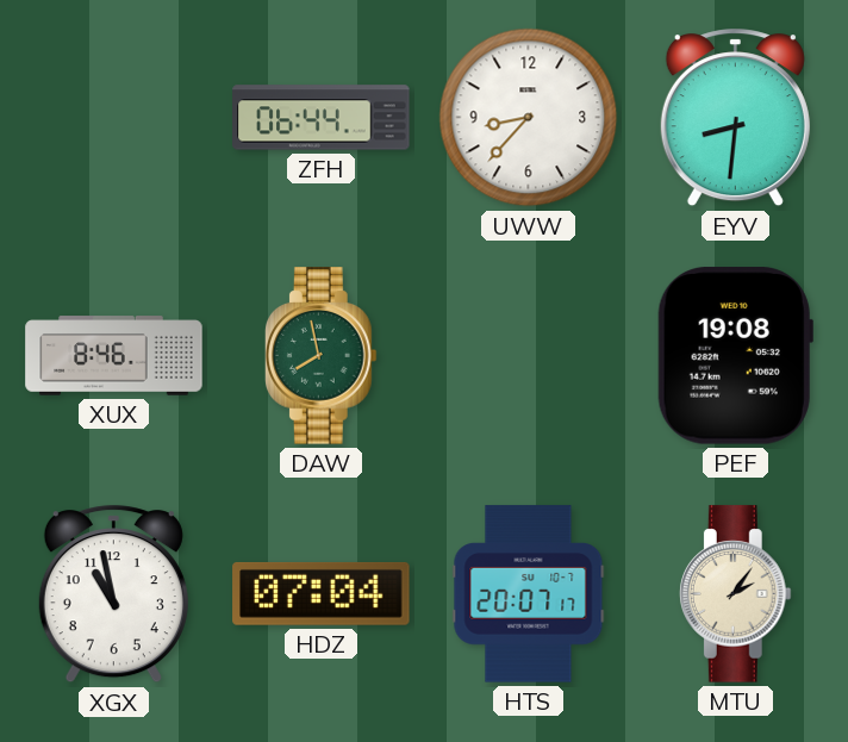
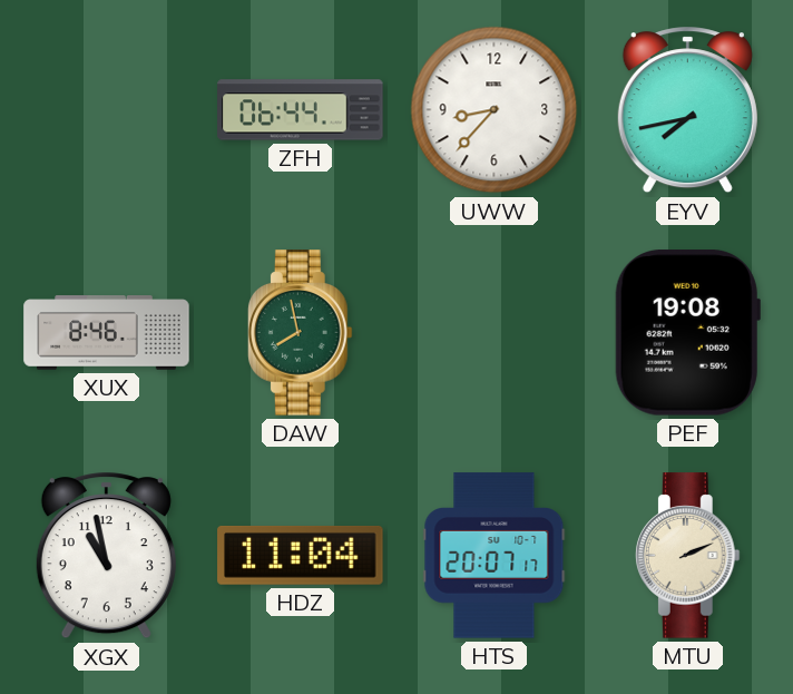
EYV: 8:31 -> 7:43
HDZ: 07:04 -> 11:04
MTU: 2:06 -> 2:11
